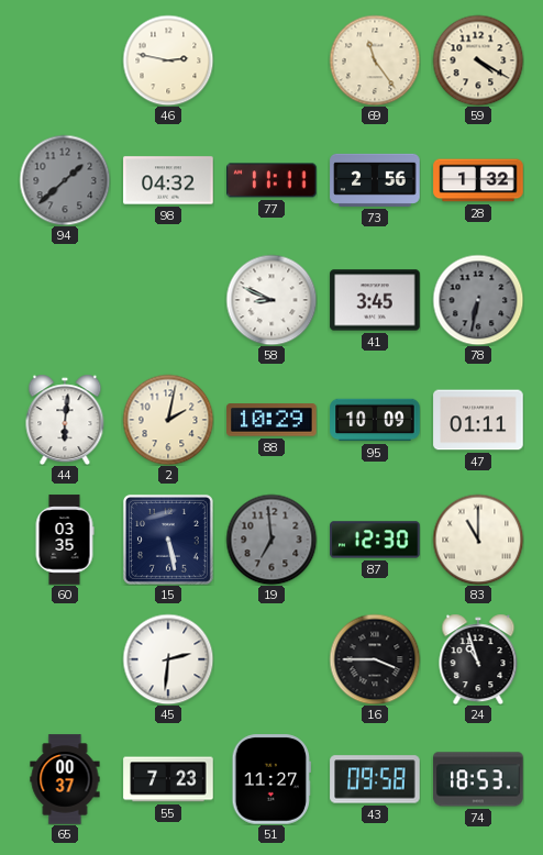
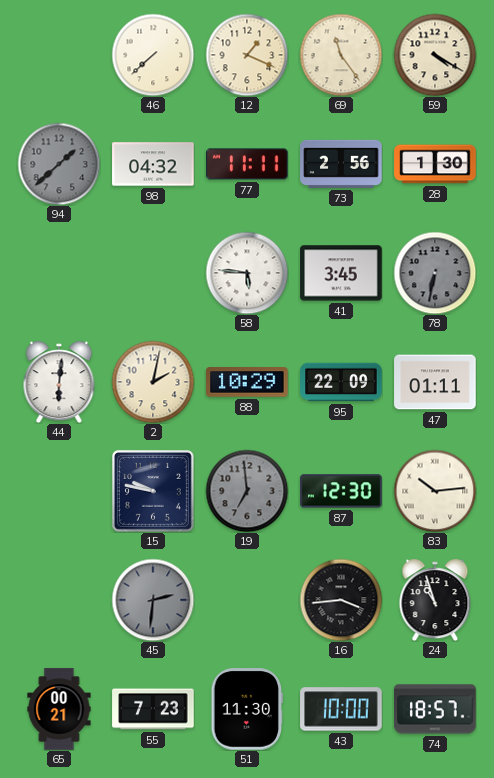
46: 2:47 -> 7:38
12: none -> 1:19
28: 1:32 -> 1:30
58: 8:49 -> 5:46
95: 10:09 -> 22:09
60: 03:35 -> none
15: 5:28 -> 9:47
83: 11:00 -> 10:14
45 dial: white -> grey
16: 3:45 -> 3:44
65: 00:37 -> 00:21
51: 11:27 -> 11:30
43: 09:58 -> 10:00
74: 18:53 -> 18:57
